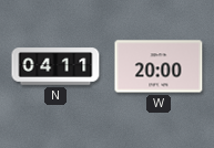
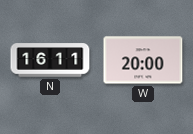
N: 04:11 -> 16:11
